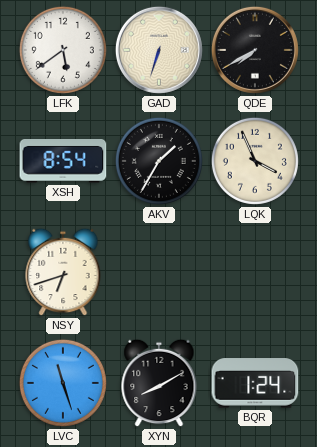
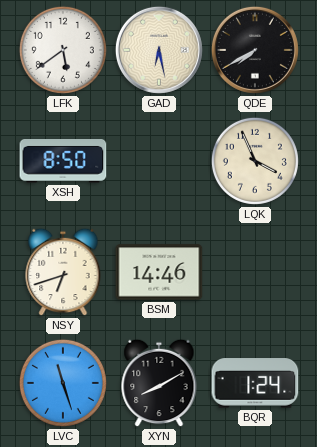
GAD: 6:33 -> 6:28
XSH: 8:54 -> 8:50
AKV: 1:35 -> none
BSM: none -> 14:46
